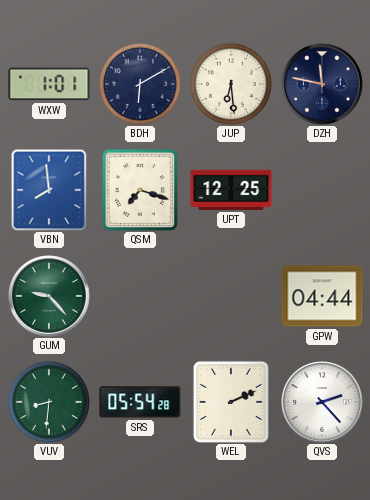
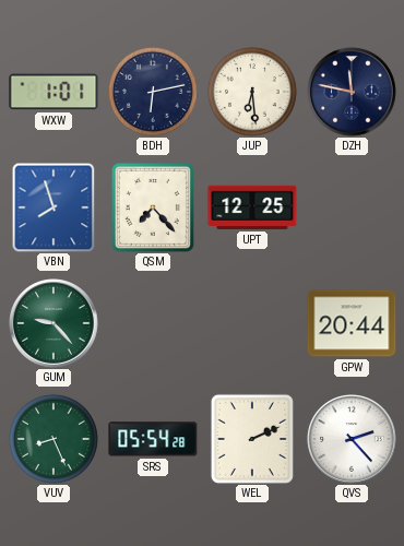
BDH: 6:10 -> 6:13
VBN: 7:59 -> 7:57
QSM: 7:18 -> 7:23
GPW: 04:44 -> 20:44
VUV: 8:31 -> 8:26
